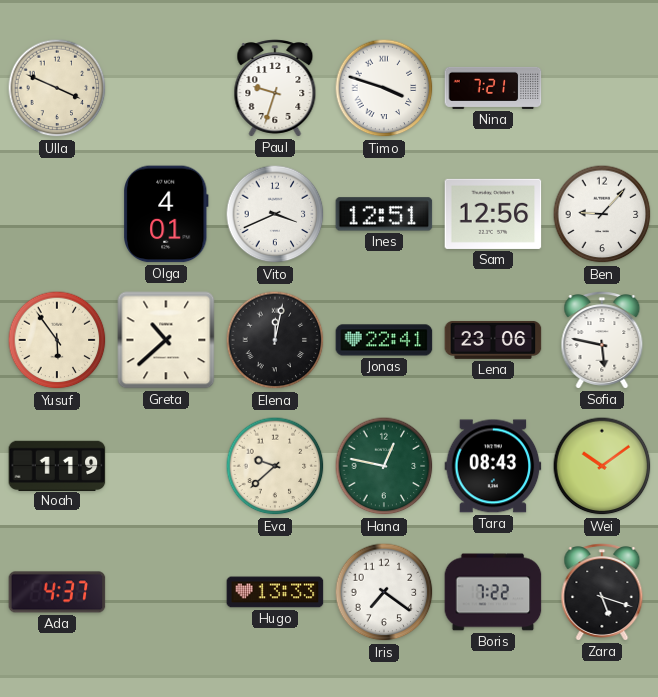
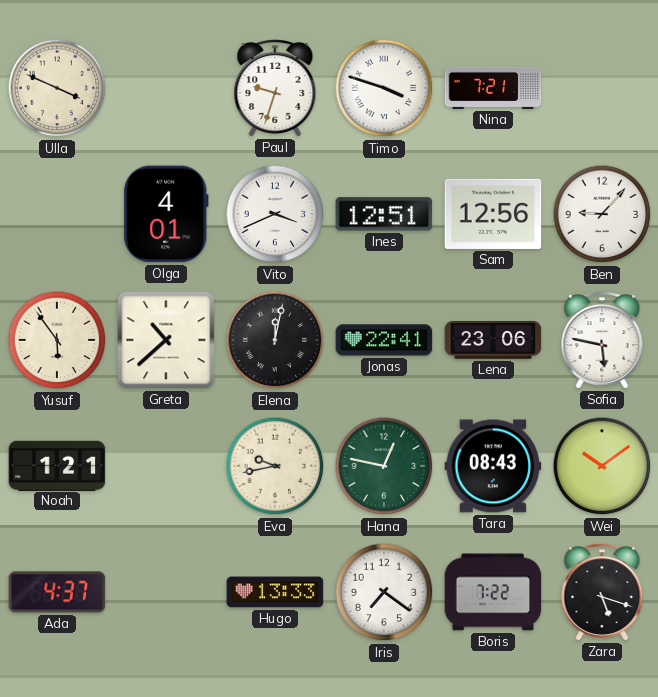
Noah: 1:19 -> 1:21
Eva: 9:38 -> 9:43
